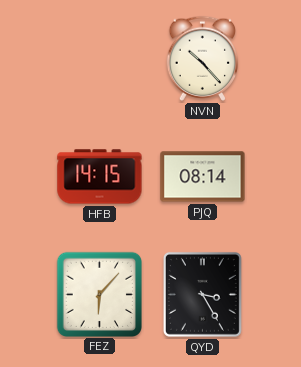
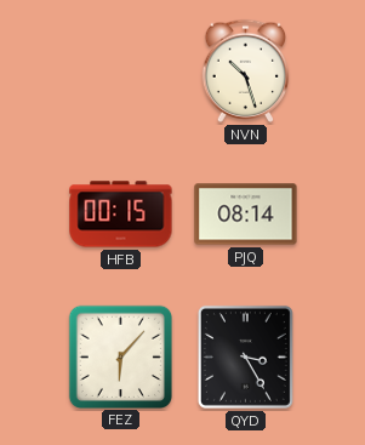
NVN: 10:23 -> 10:27
HFB: 14:15 -> 00:15
